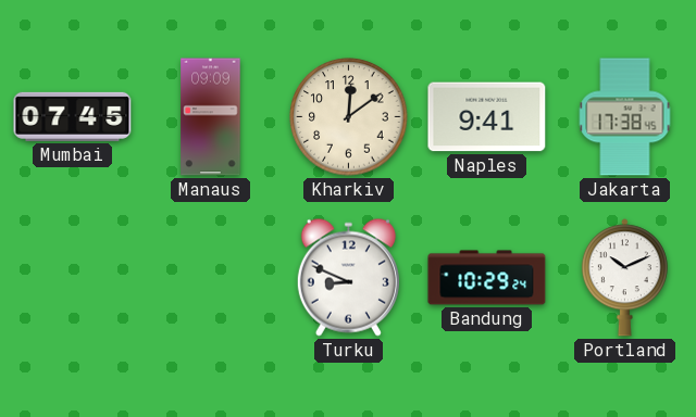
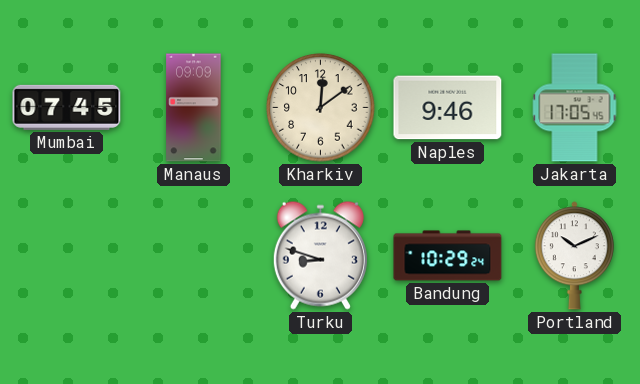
Naples: 9:41 -> 9:46
Jakarta: 17:38 -> 17:05
Turku: 8:49 -> 8:48
